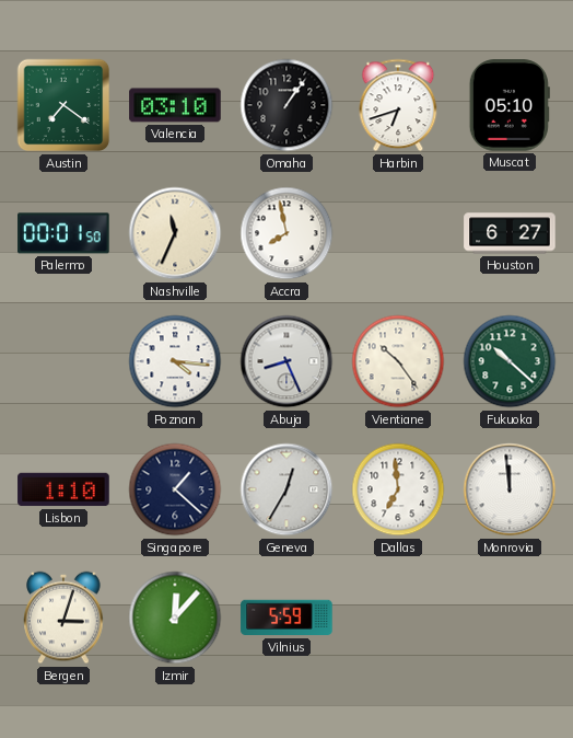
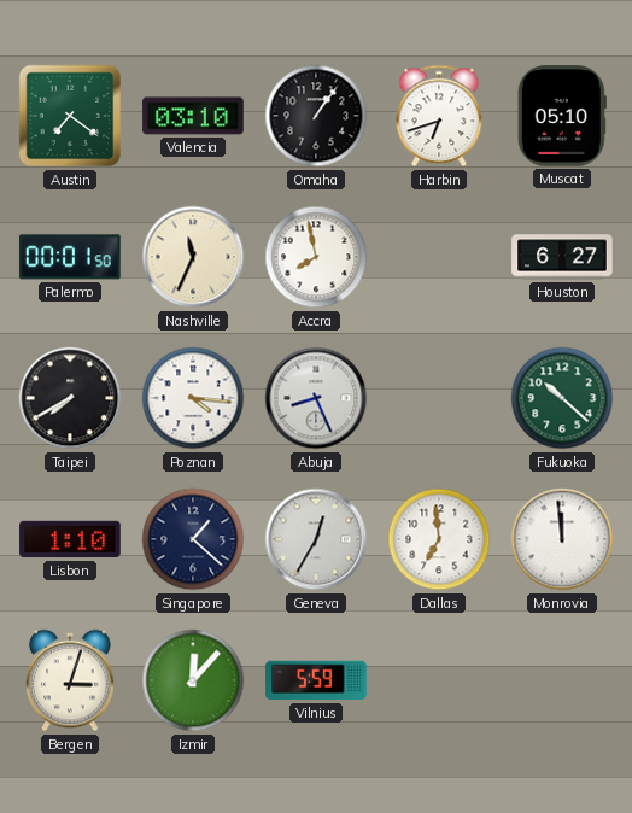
Taipei: none -> 7:40
Vientiane: 10:24 -> none
